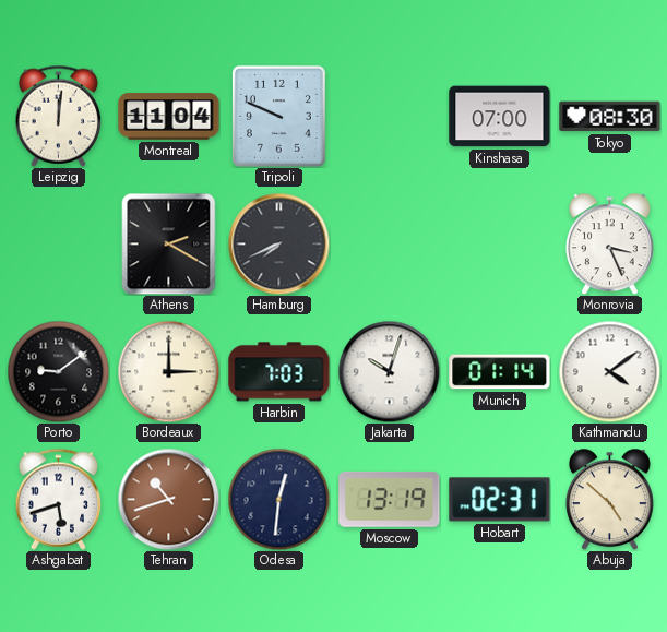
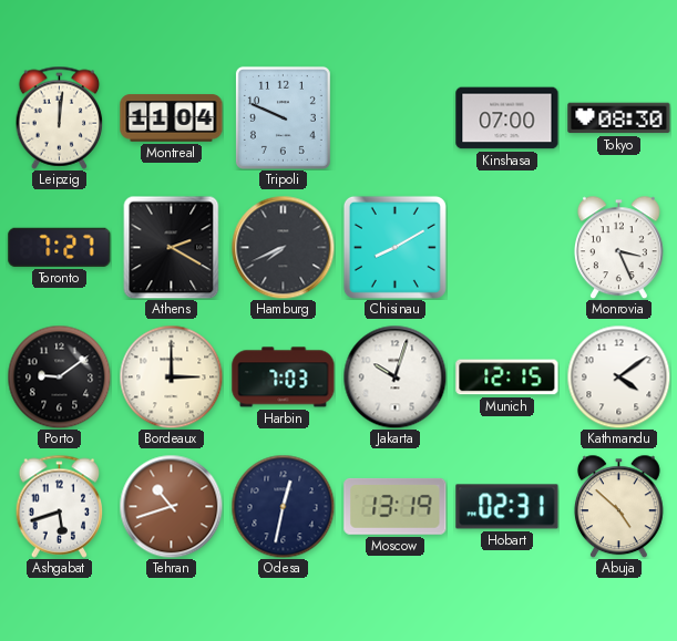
Toronto: none -> 7:27
Chisinau: none -> 8:10
Munich: 01:14 -> 12:15
Odesa: 12:31 -> 12:32
